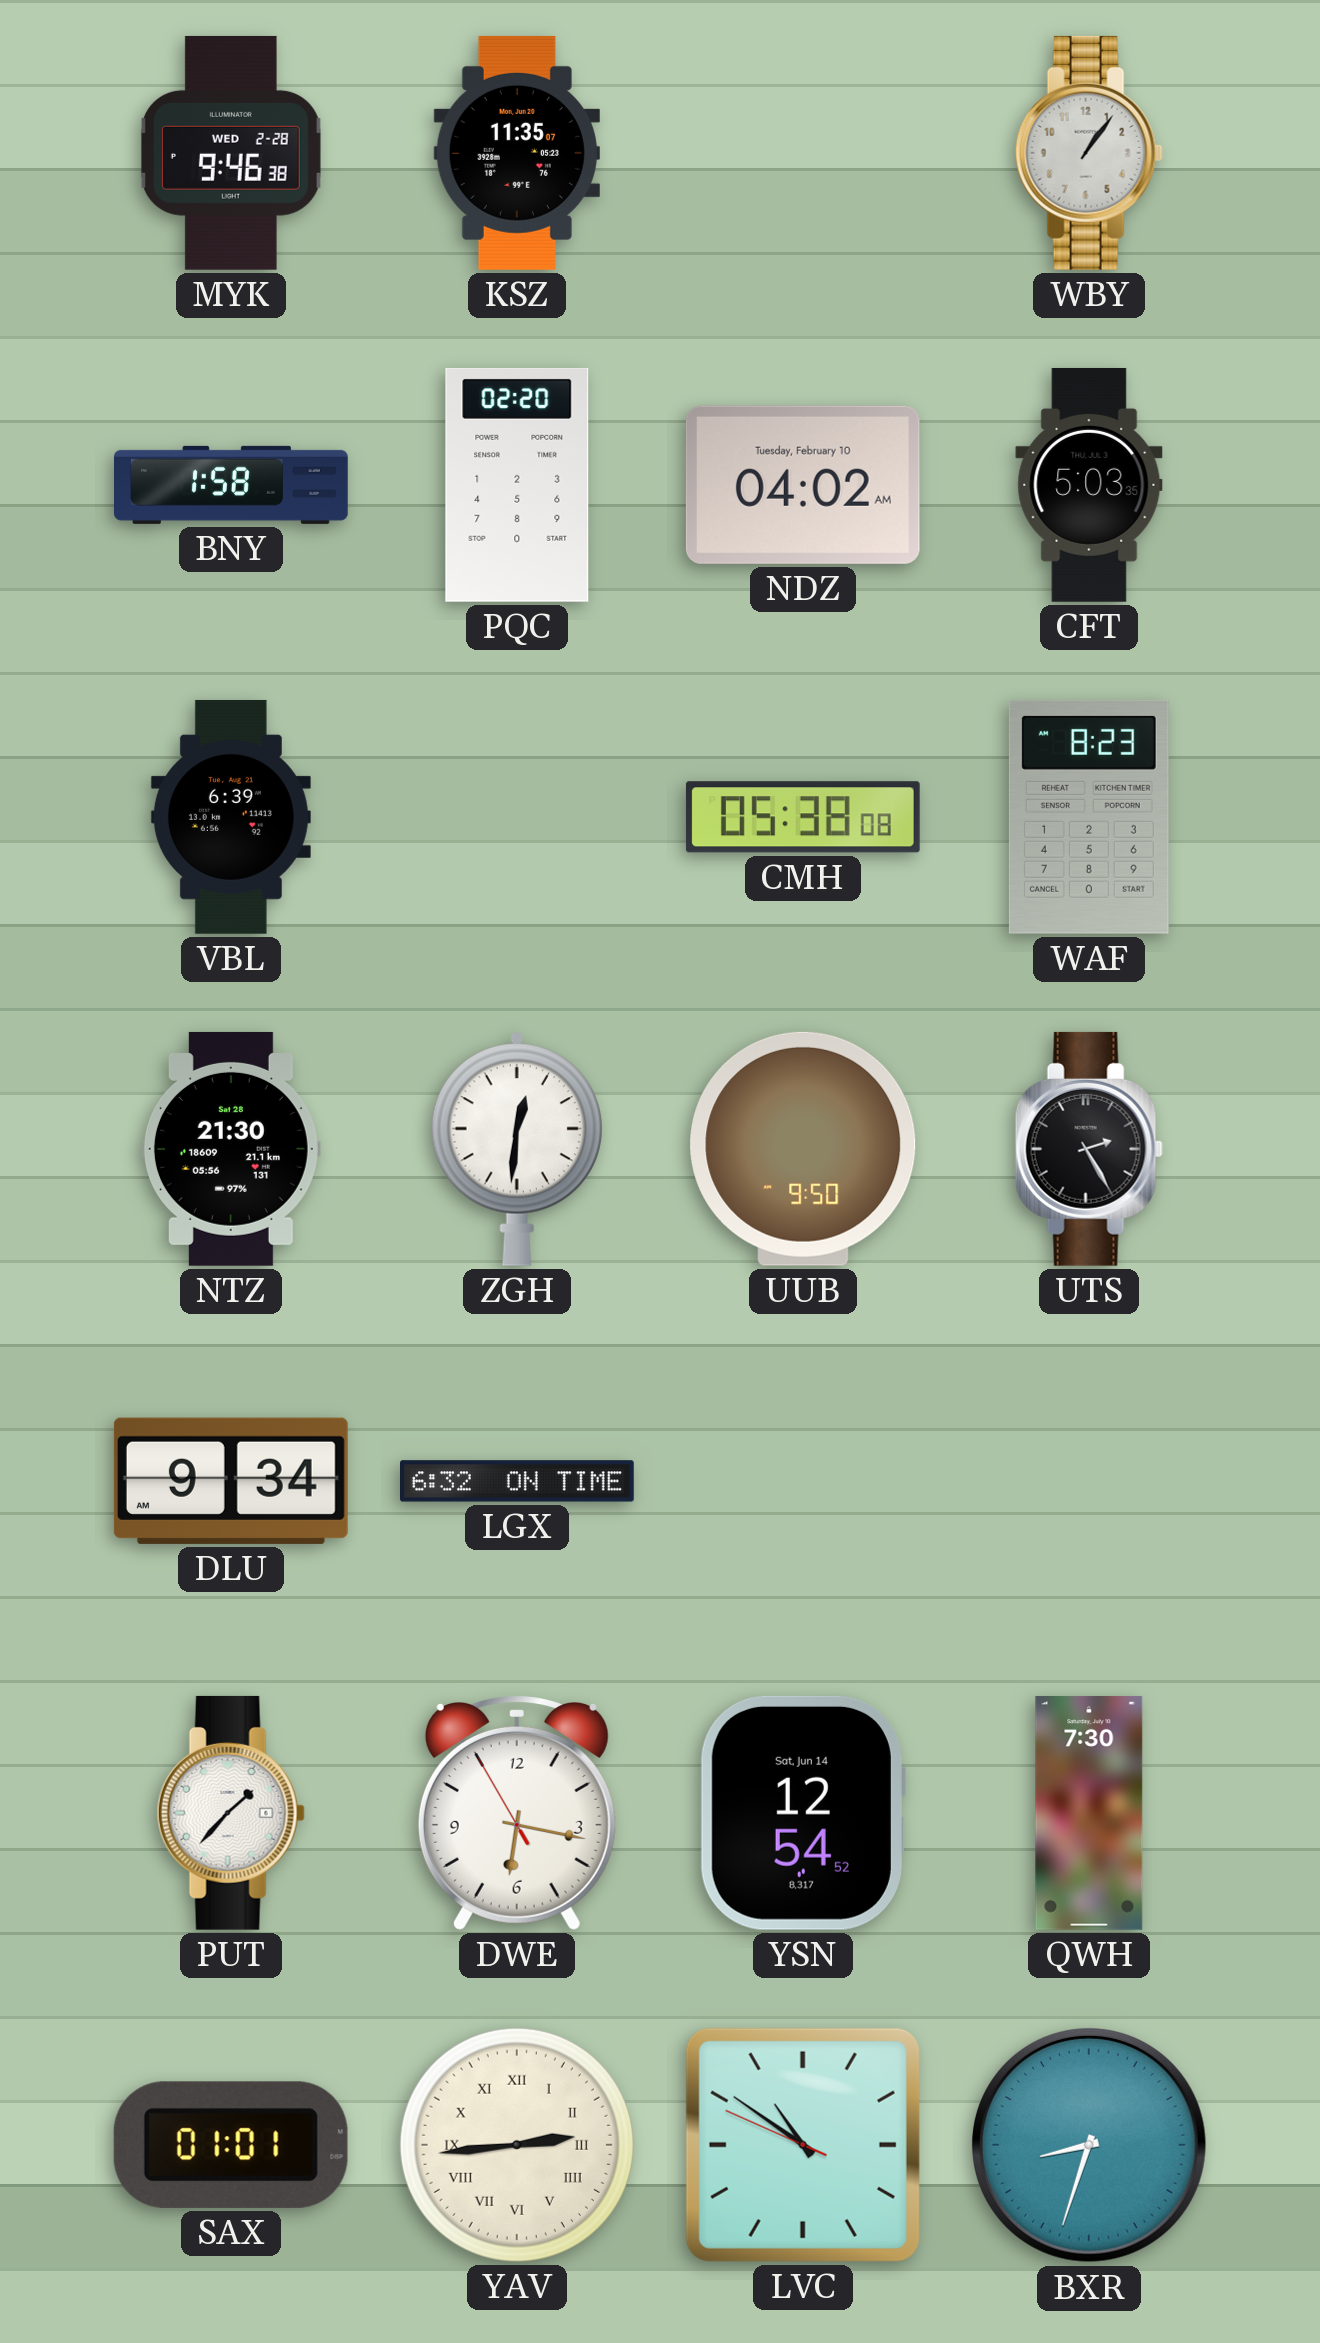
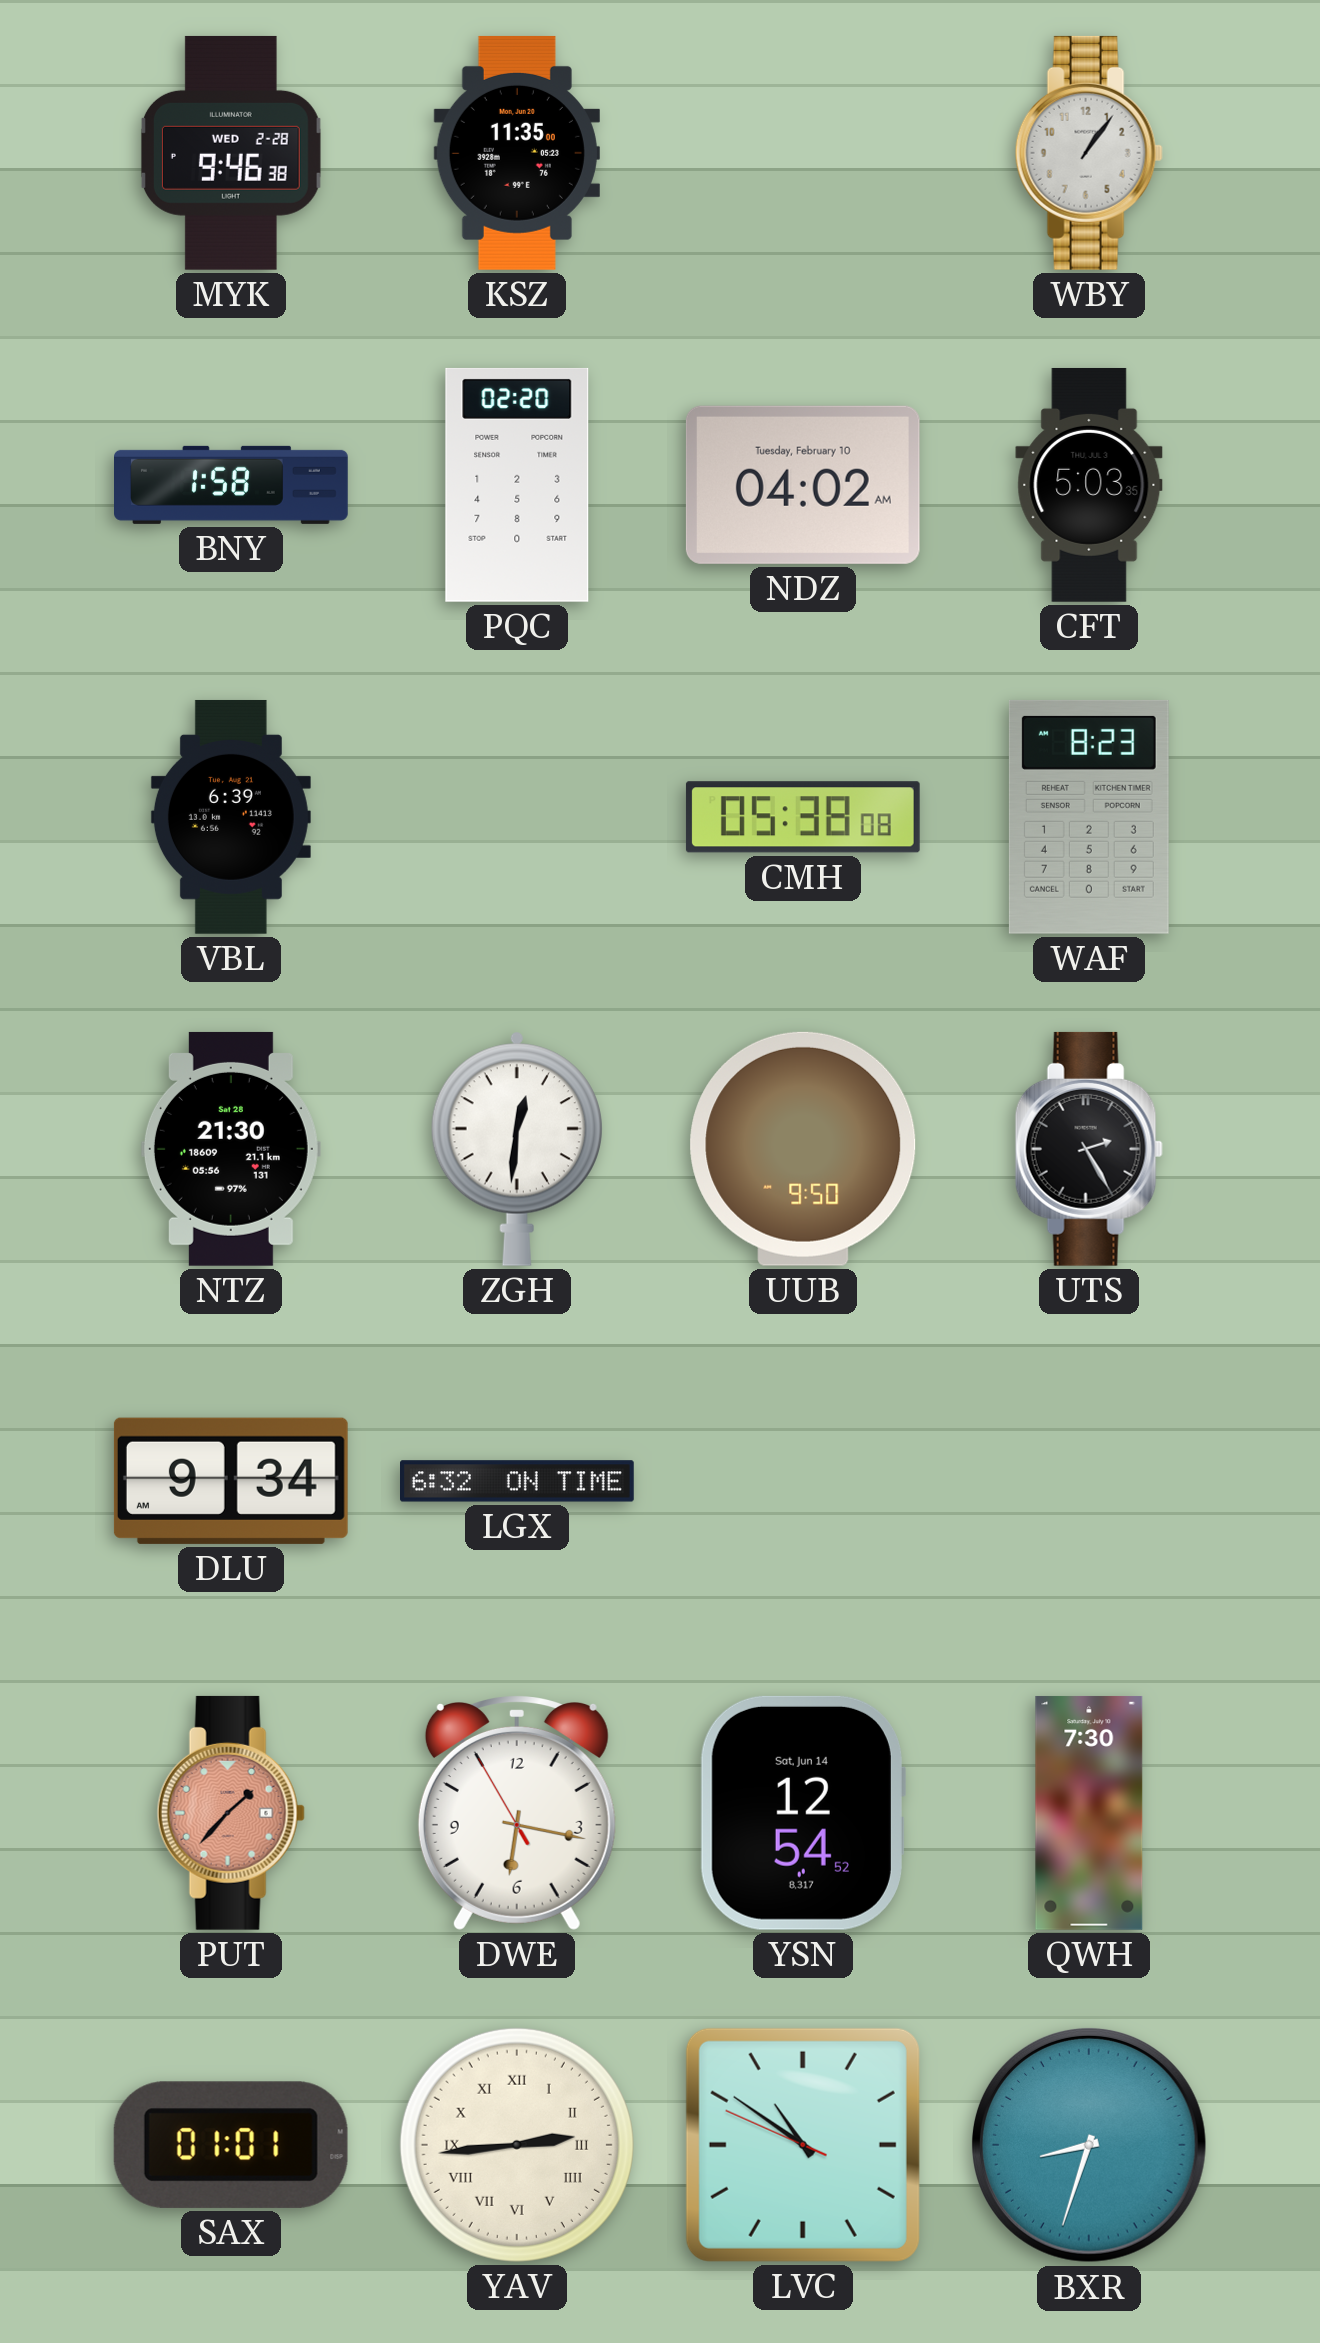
KSZ: 11:35:07 -> 11:35:00
PUT dial: white -> salmon
